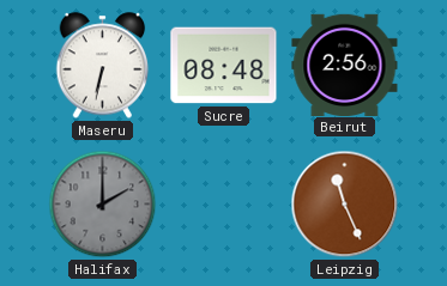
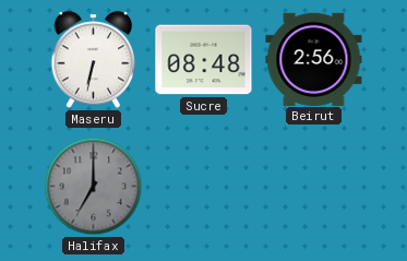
Halifax: 2:00 -> 7:00
Leipzig: 11:26 -> none
